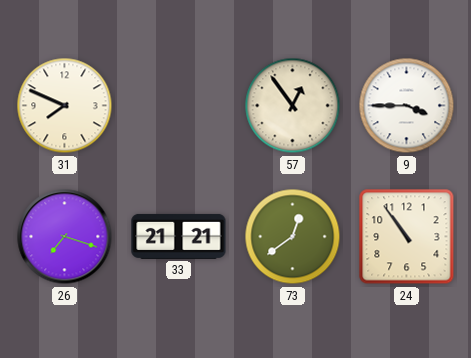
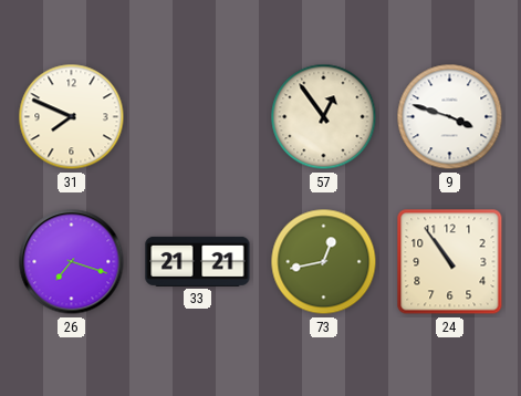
9: 3:45 -> 3:48
73: 12:39 -> 12:43
